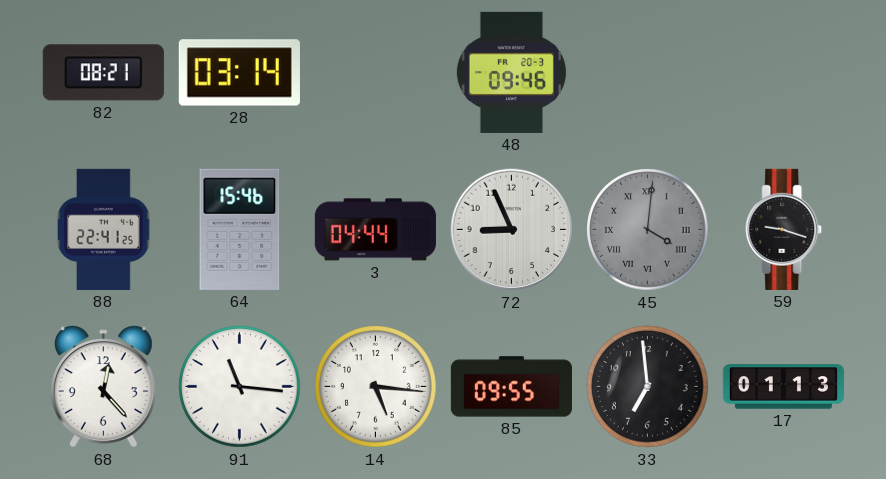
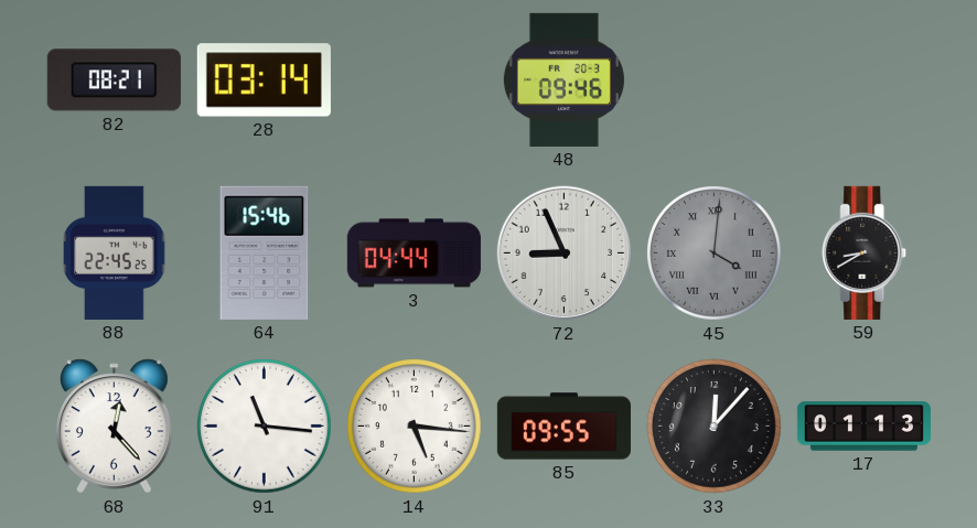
88: 22:41 -> 22:45
59: 9:18 -> 8:40
33: 6:59 -> 12:07
